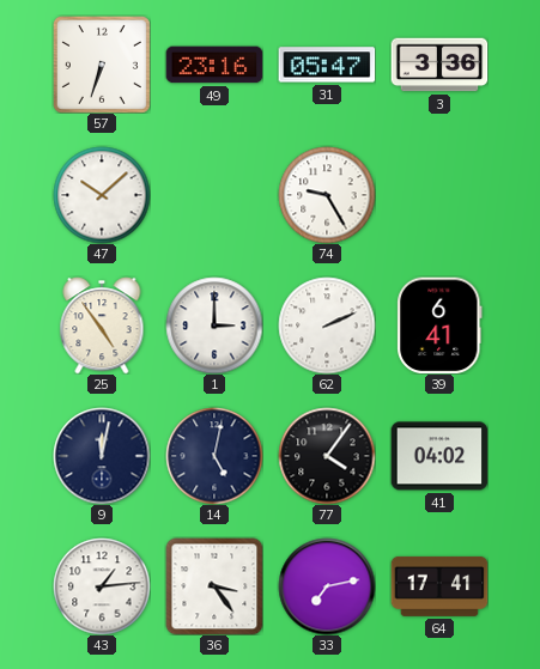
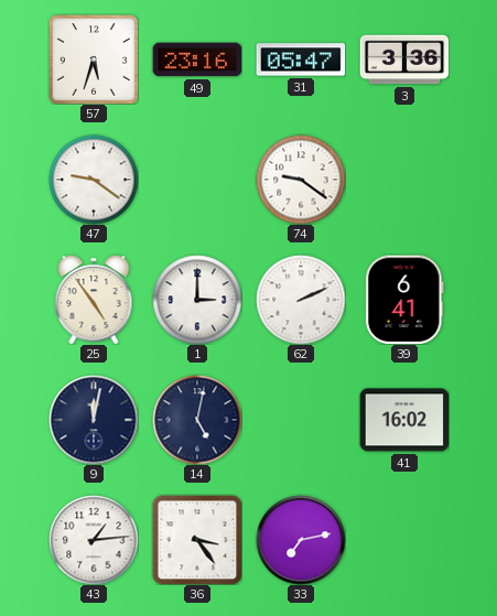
57: 6:33 -> 5:33
47: 10:08 -> 9:21
74: 9:25 -> 9:21
77: 4:06 -> none
41: 04:02 -> 16:02
64: 17:41 -> none
